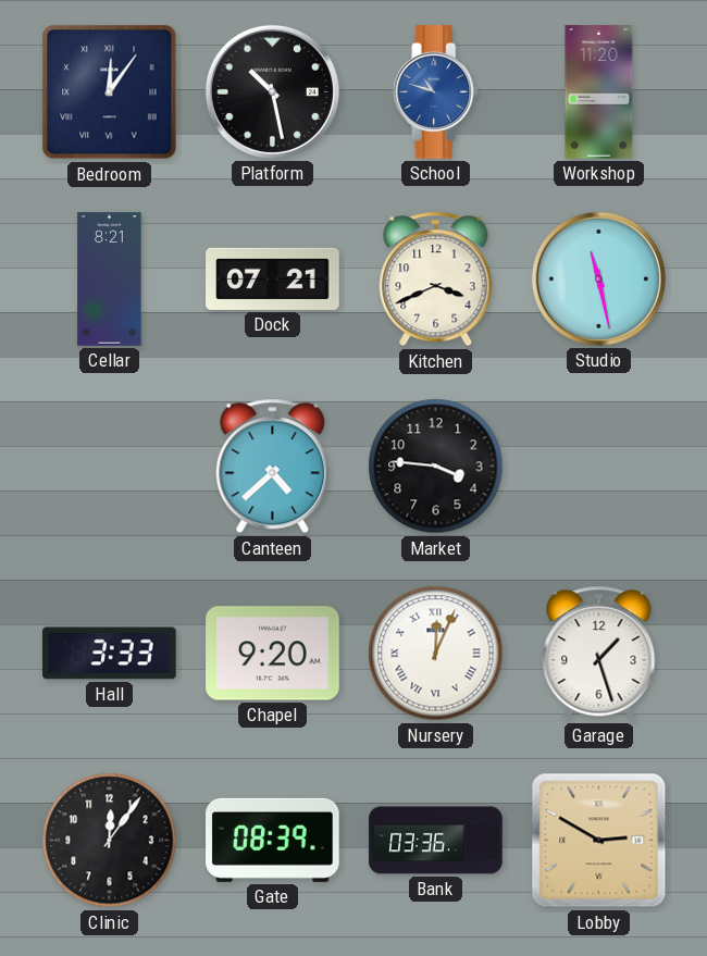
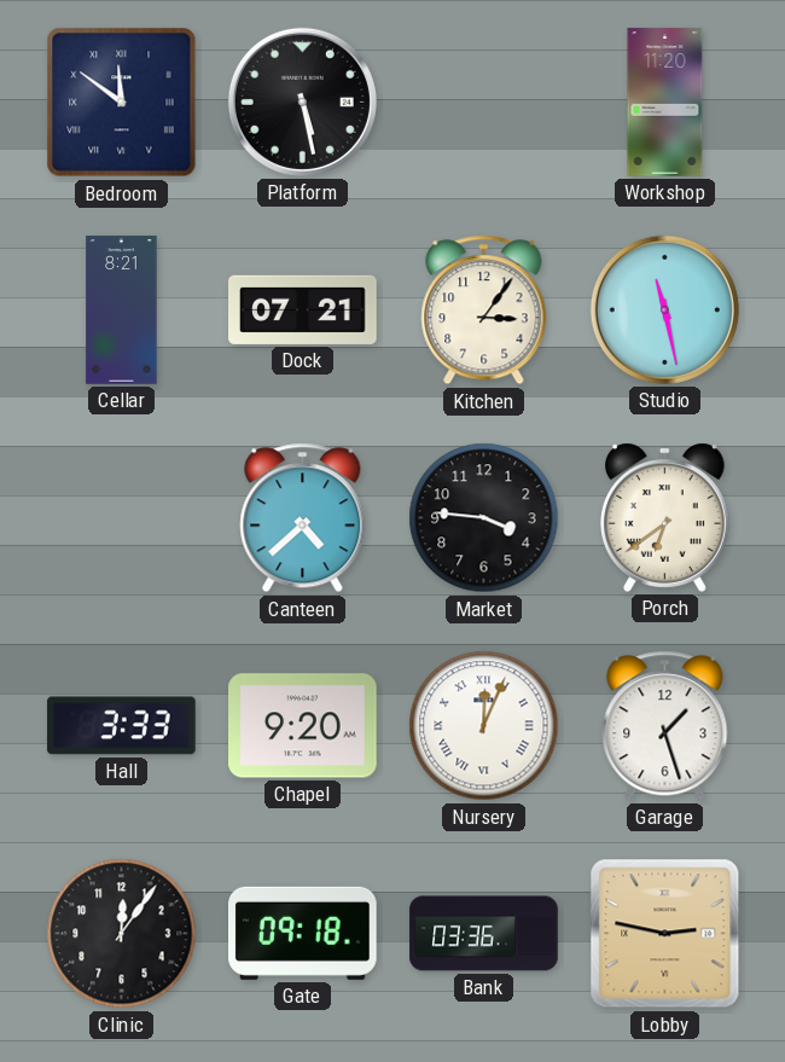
Bedroom: 12:06 -> 11:51
Platform: 10:28 -> 5:28
School: 10:48 -> none
Kitchen: 3:41 -> 3:06
Porch: none -> 6:39
Gate: 08:39 -> 09:18
Lobby: 2:50 -> 2:47
